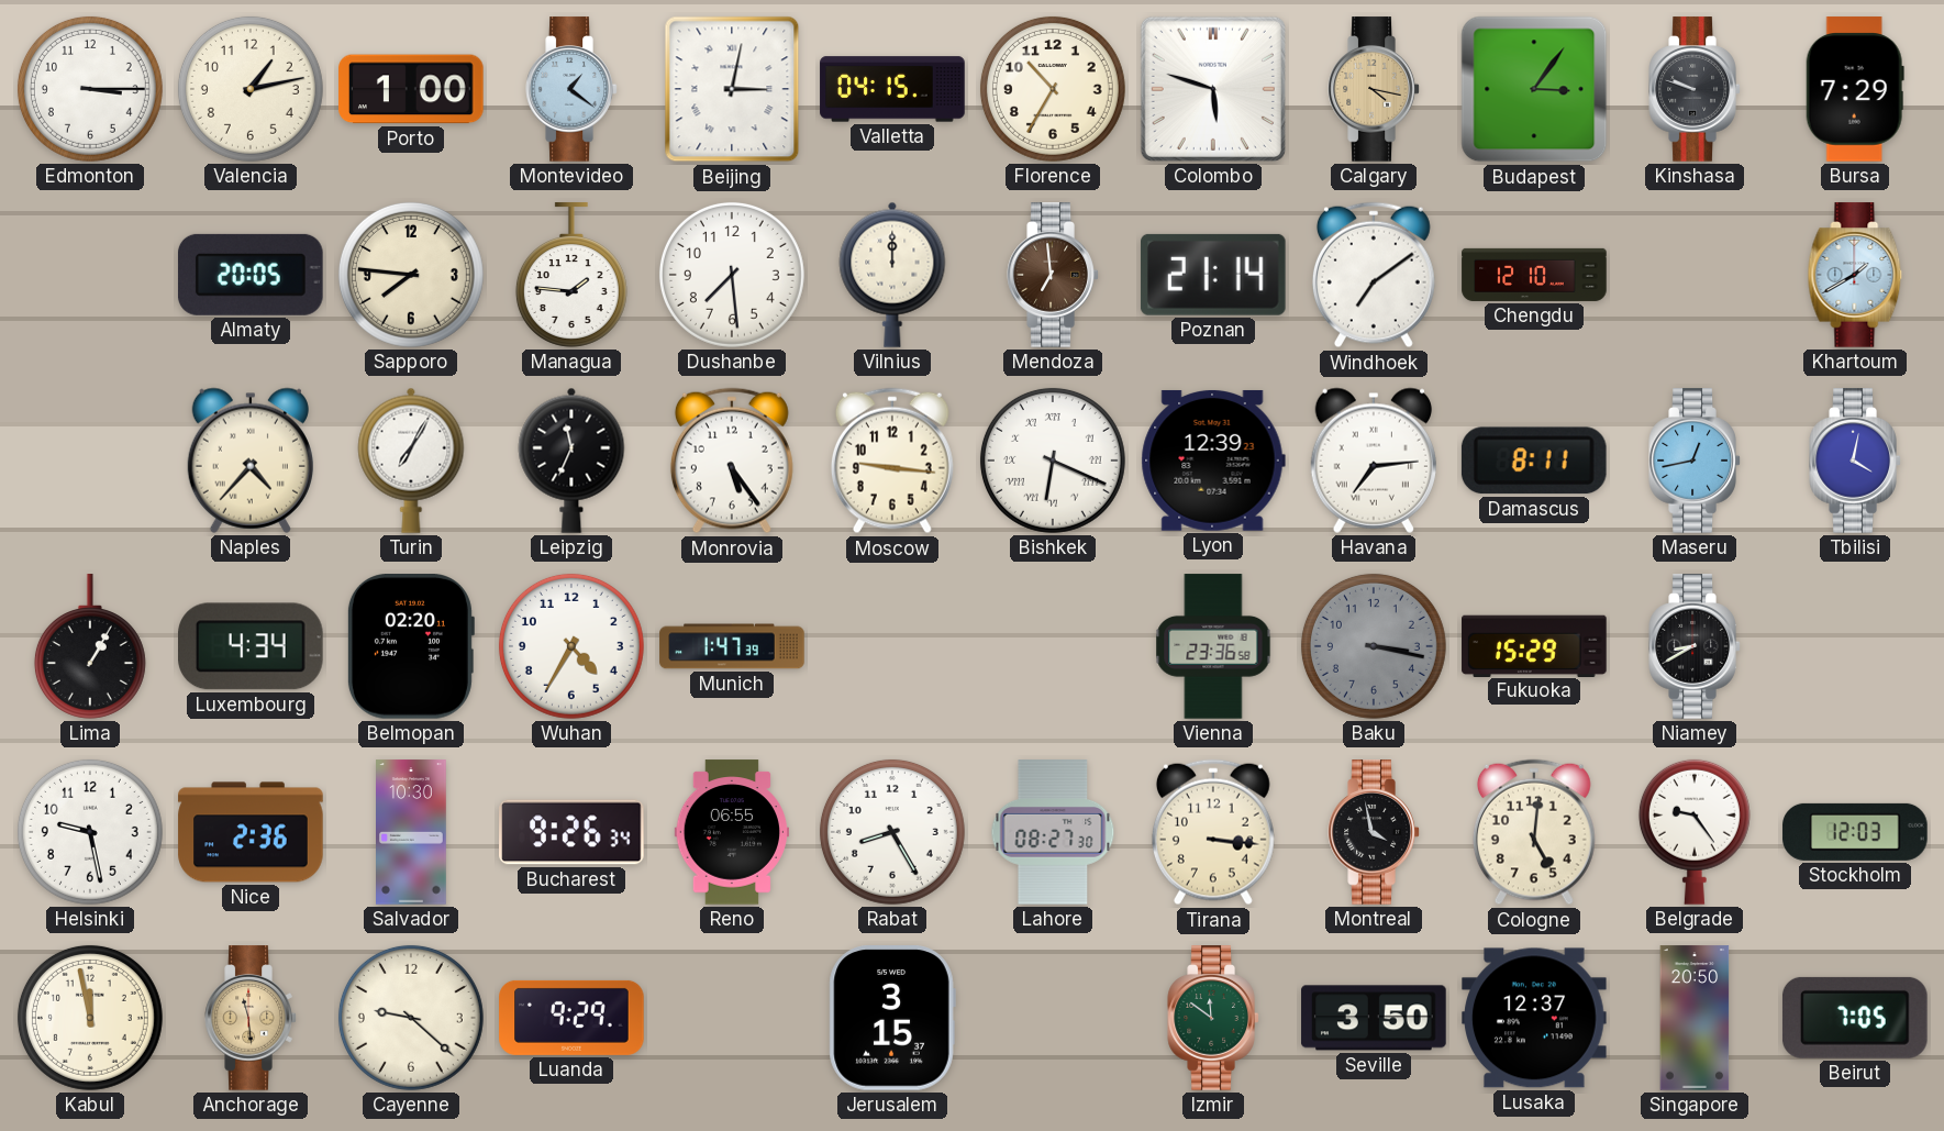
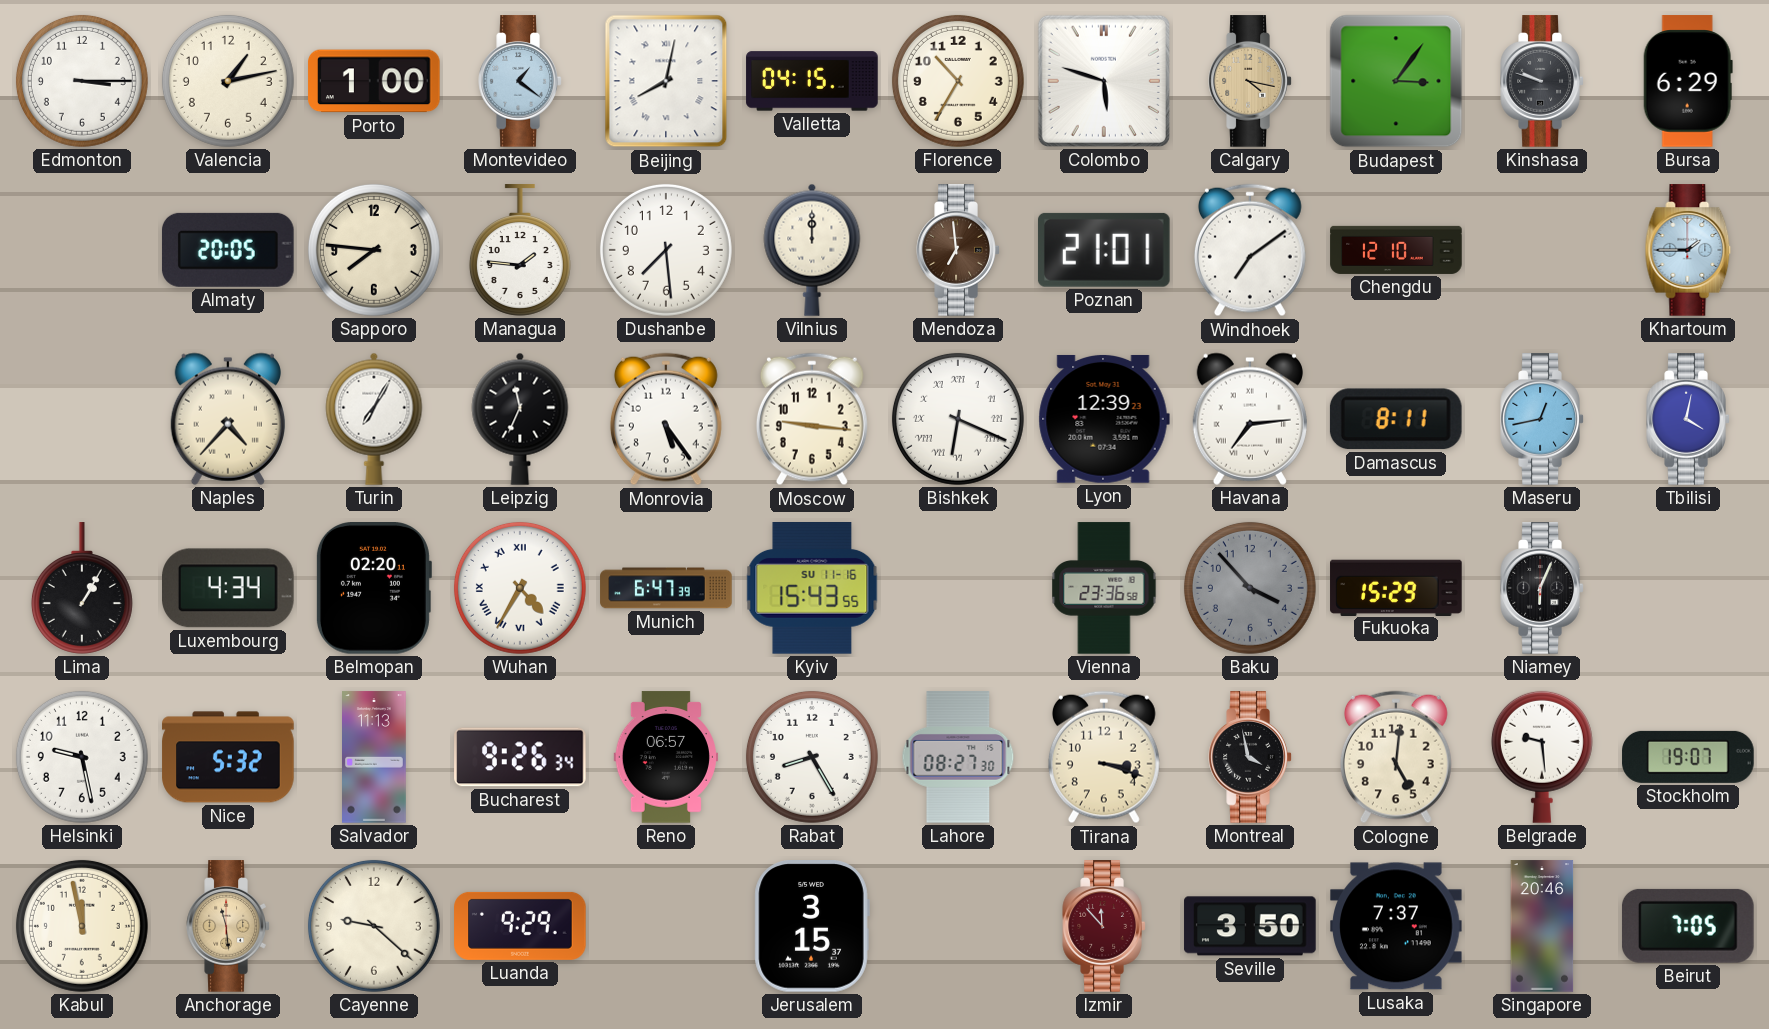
Beijing: 3:02 -> 8:02
Bursa: 7:29 -> 6:29
Poznan: 21:14 -> 21:01
Khartoum: 1:40 -> 1:45
Wuhan numerals: Arabic -> Roman
Munich: 1:47 -> 6:47
Kyiv: none -> 15:43
Baku: 3:17 -> 3:53
Niamey: 8:40 -> 6:04
Nice: 2:36 -> 5:32
Salvador: 10:30 -> 11:13
Reno: 06:55 -> 06:57
Tirana: 3:16 -> 3:18
Belgrade: 9:24 -> 9:29
Stockholm: 12:03 -> 19:07
Izmir: 11:51 -> 11:53
Izmir dial: green -> burgundy
Lusaka: 12:37 -> 7:37
Singapore: 20:50 -> 20:46
